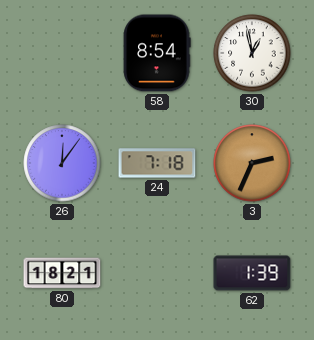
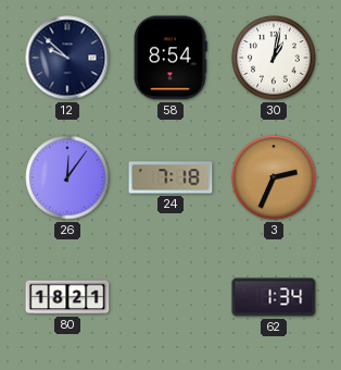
12: none -> 9:52
30: 12:58 -> 1:02
62: 1:39 -> 1:34
